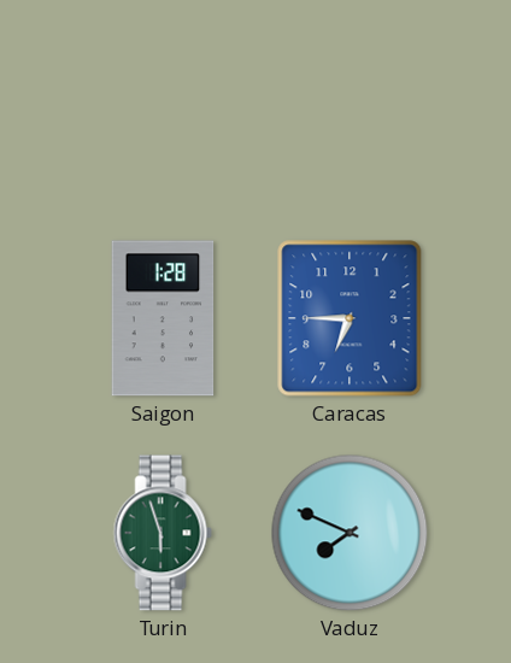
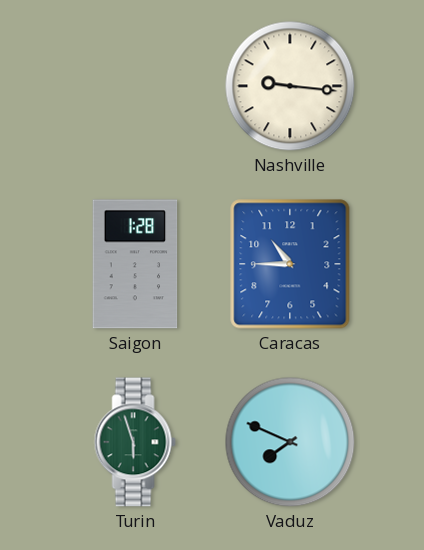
Nashville: none -> 9:16
Caracas: 6:45 -> 10:45
